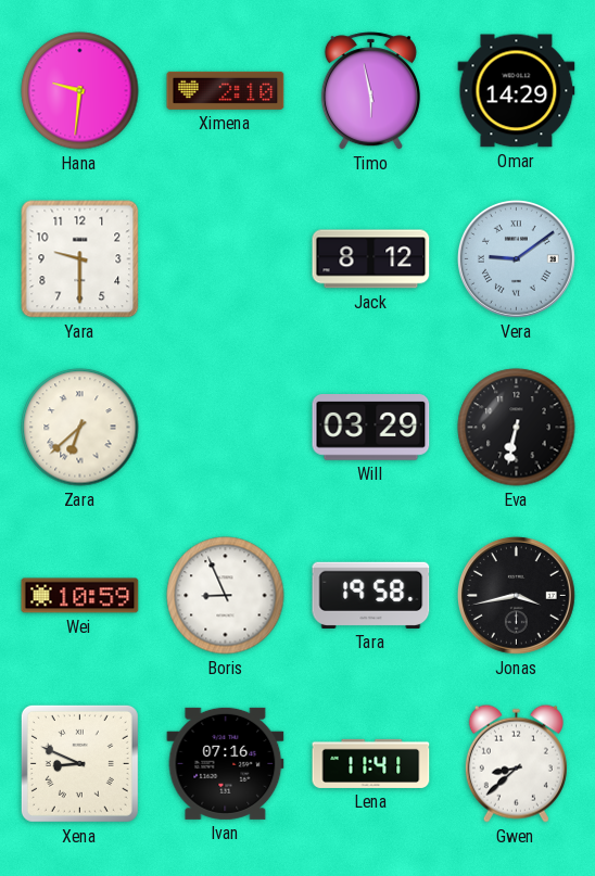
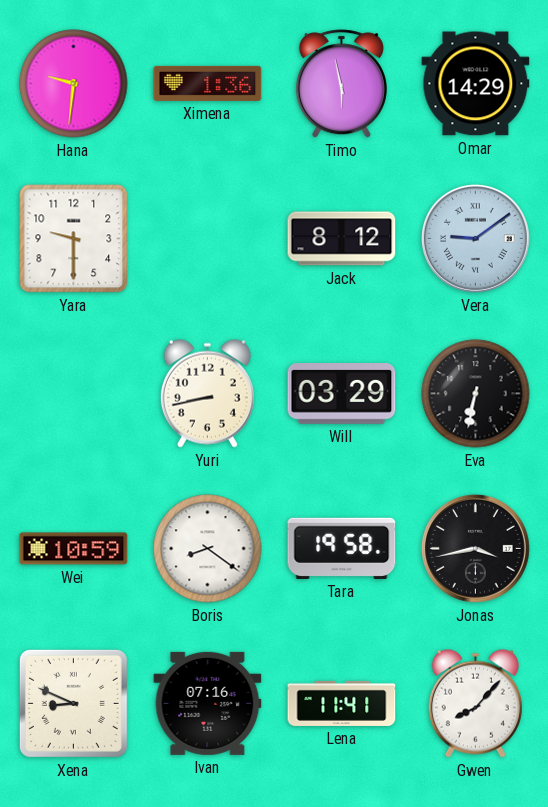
Ximena: 2:10 -> 1:36
Zara: 6:38 -> none
Yuri: none -> 8:43
Boris: 8:56 -> 8:21
Gwen: 8:38 -> 8:07
